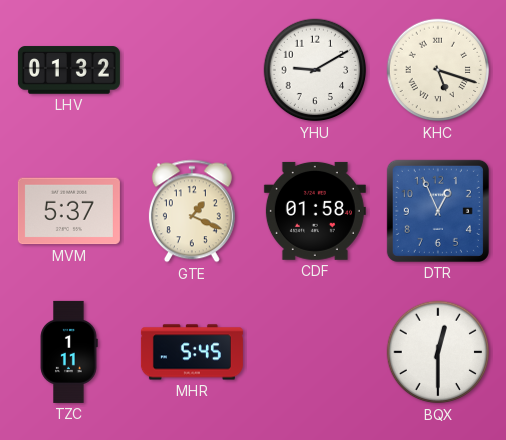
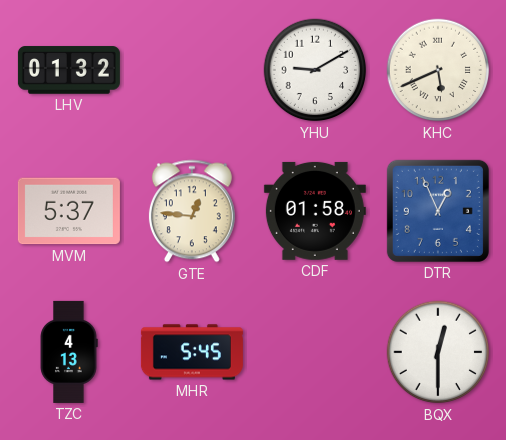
KHC: 5:18 -> 5:41
GTE: 1:19 -> 12:46
TZC: 1:11 -> 4:13
